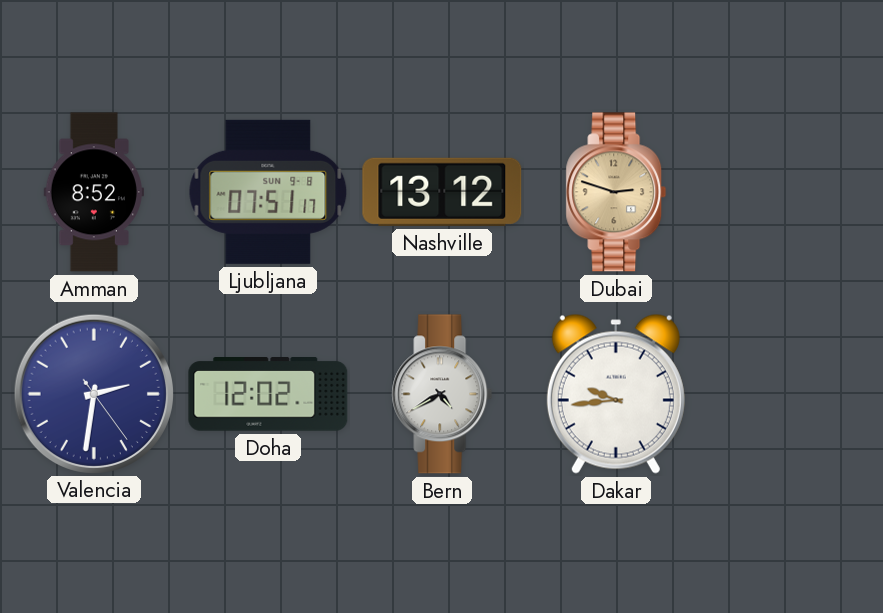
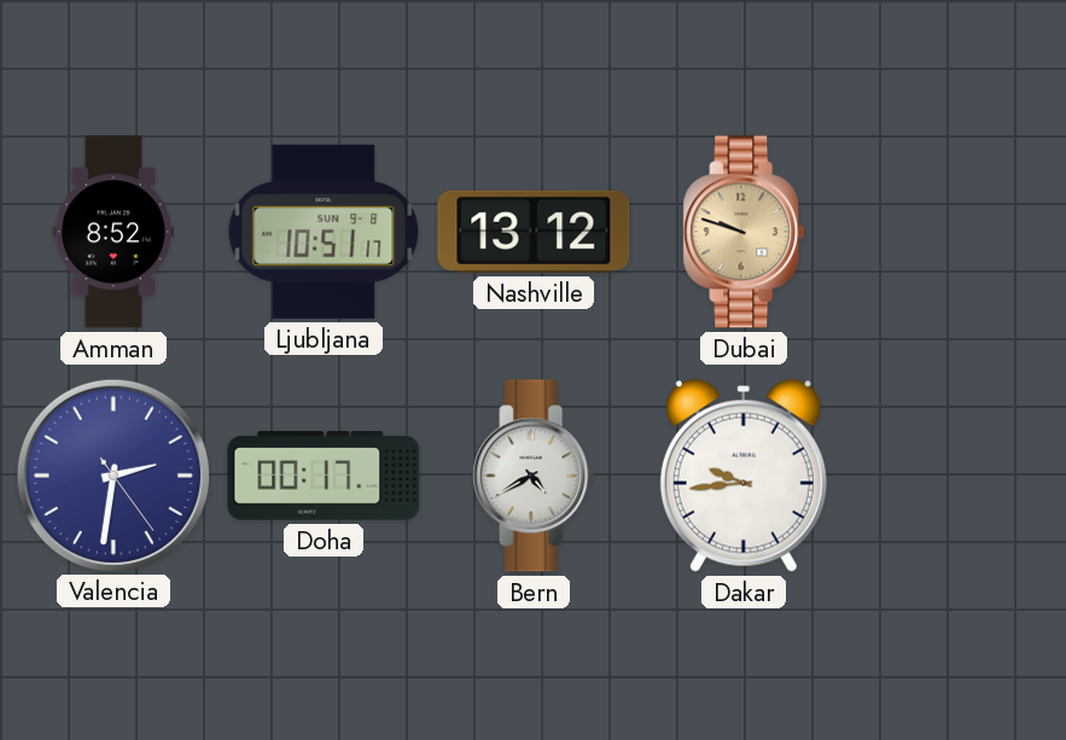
Ljubljana: 07:51 -> 10:51
Dubai: 2:48 -> 9:48
Doha: 12:02 -> 00:17
